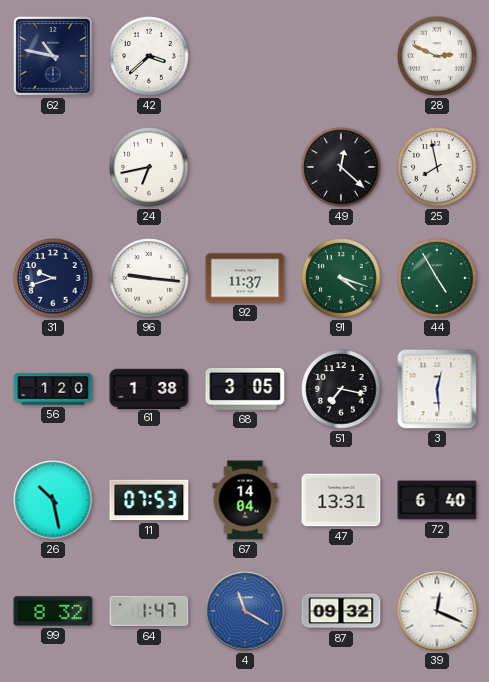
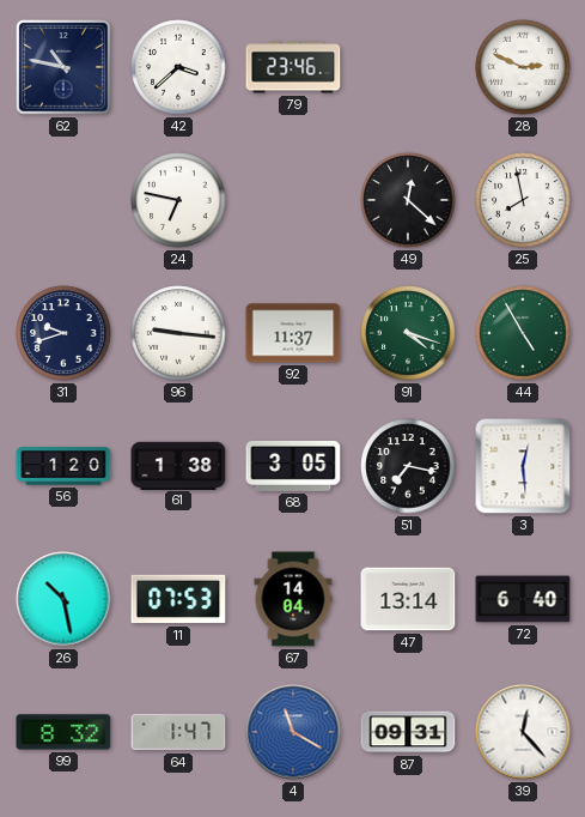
79: none -> 23:46
24: 6:43 -> 6:47
47: 13:31 -> 13:14
87: 09:32 -> 09:31
39: 12:19 -> 12:23
